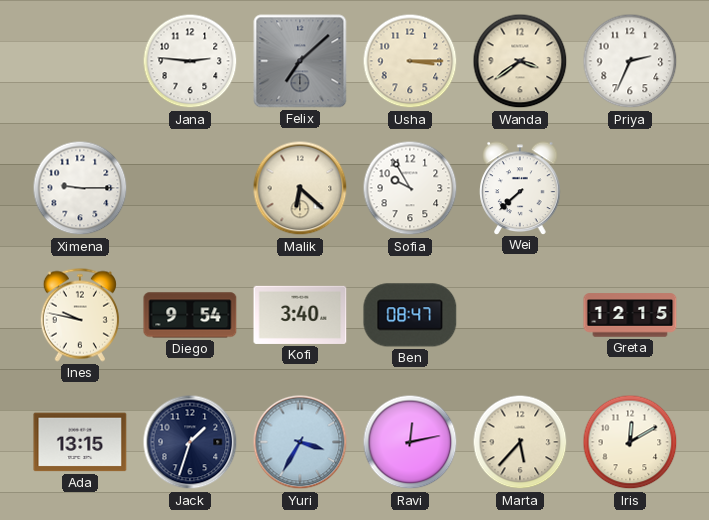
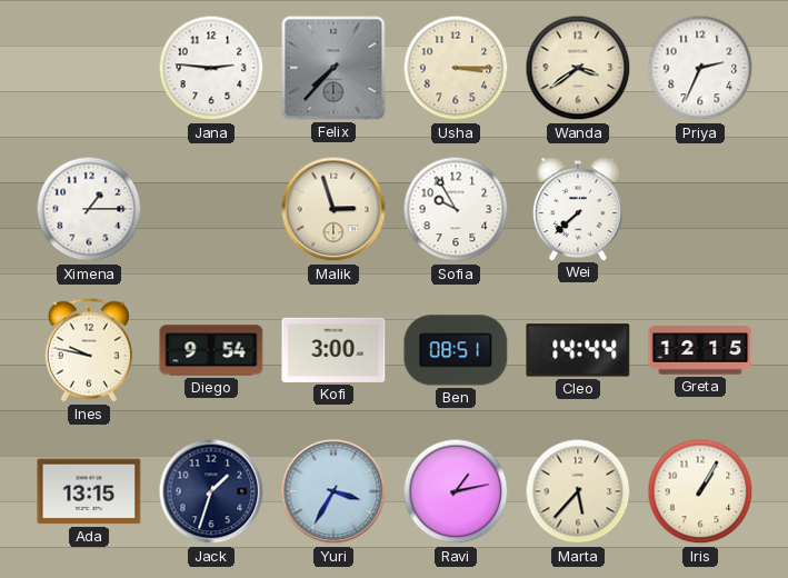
Felix: 7:08 -> 7:37
Ximena: 9:15 -> 1:15
Malik: 6:22 -> 2:57
Kofi: 3:40 -> 3:00
Ben: 08:47 -> 08:51
Cleo: none -> 14:44
Ravi: 12:13 -> 1:13
Iris: 12:10 -> 1:05
